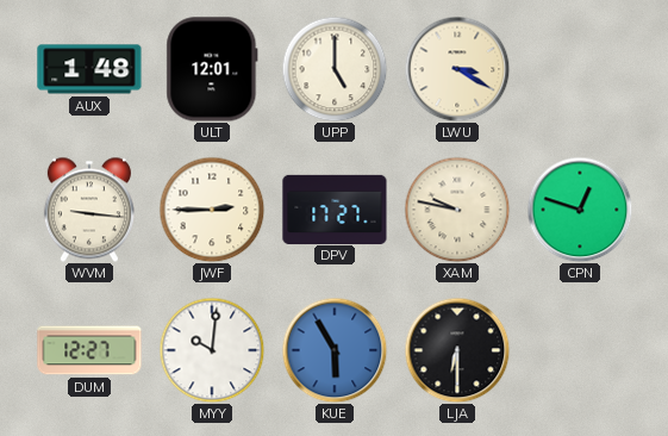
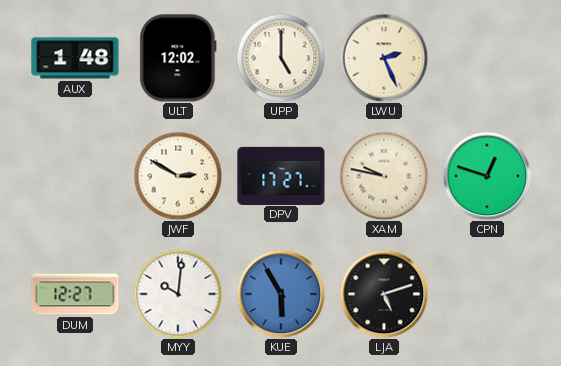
ULT: 12:01 -> 12:02
LWU: 3:20 -> 2:26
WVM: 9:16 -> none
JWF: 2:45 -> 2:50
LJA: 6:30 -> 5:12
